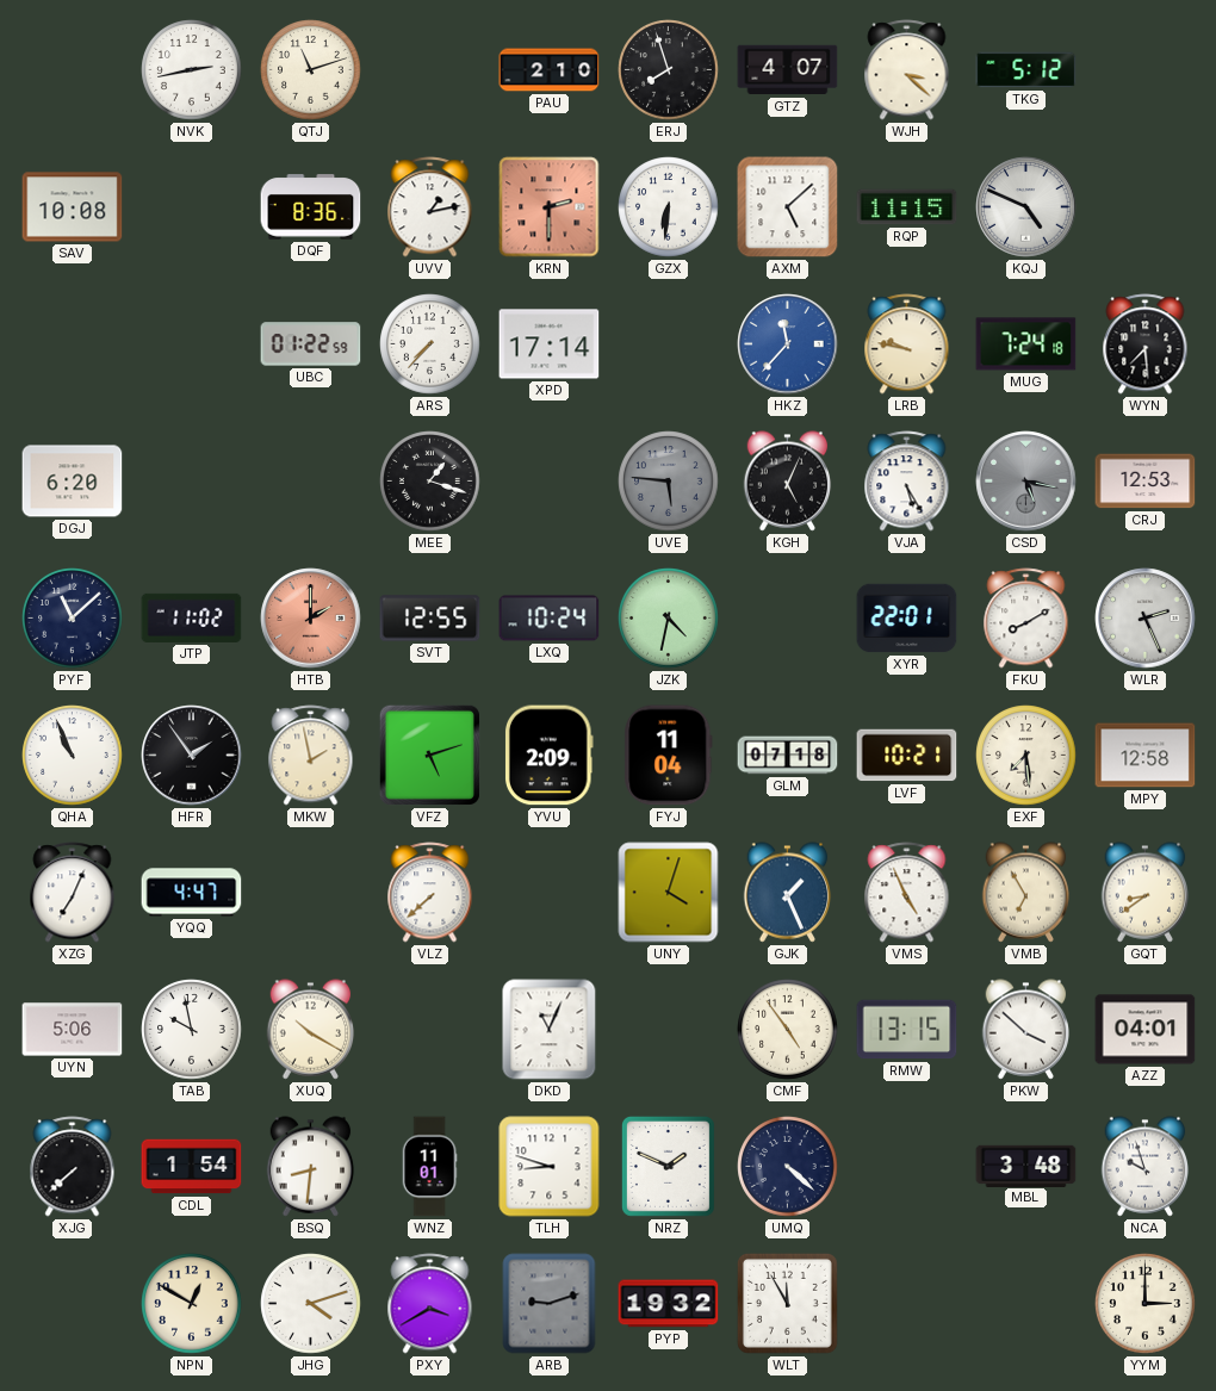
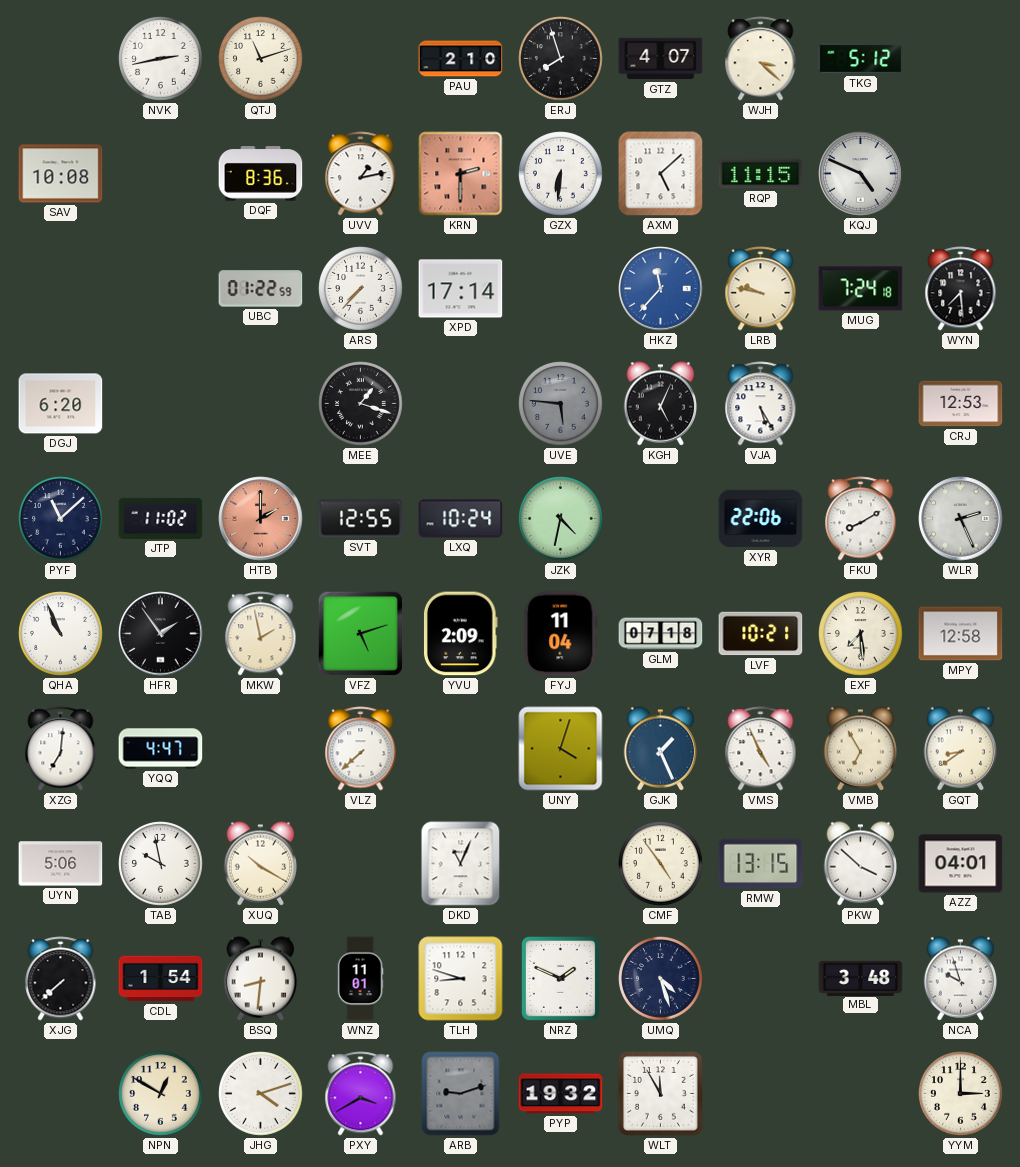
CSD: 5:17 -> none
XYR: 22:01 -> 22:06
XZG: 7:04 -> 7:01
UMQ: 4:22 -> 4:27
